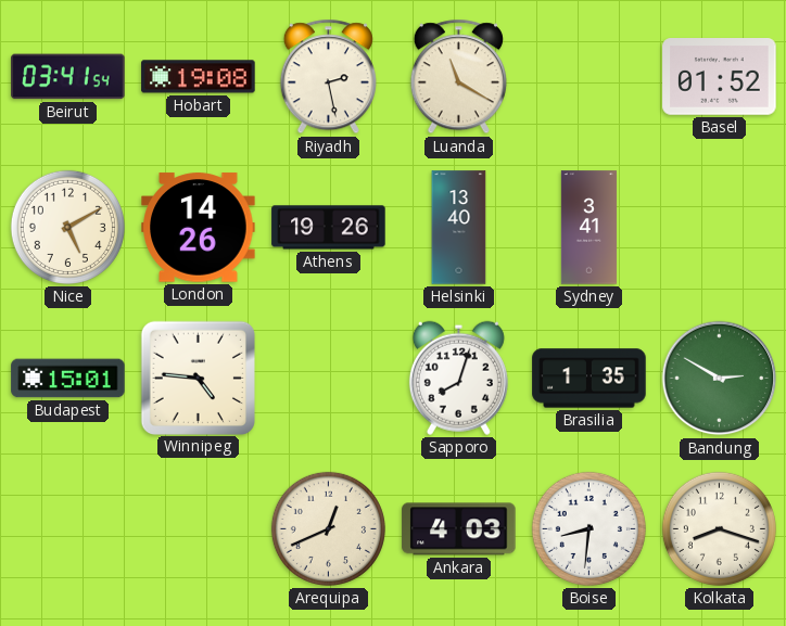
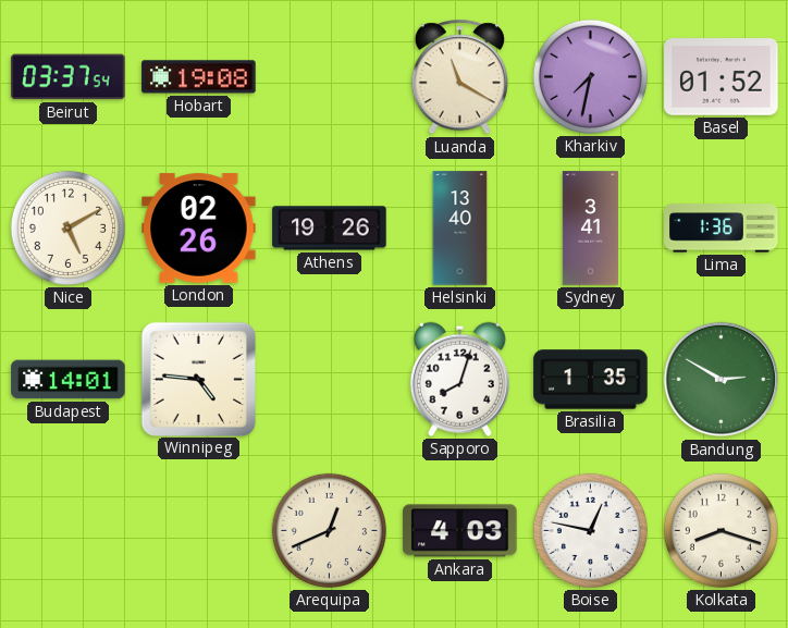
Beirut: 03:41 -> 03:37
Riyadh: 2:28 -> none
Kharkiv: none -> 7:32
London: 14:26 -> 02:26
Lima: none -> 1:36
Budapest: 15:01 -> 14:01
Boise: 8:31 -> 12:47
